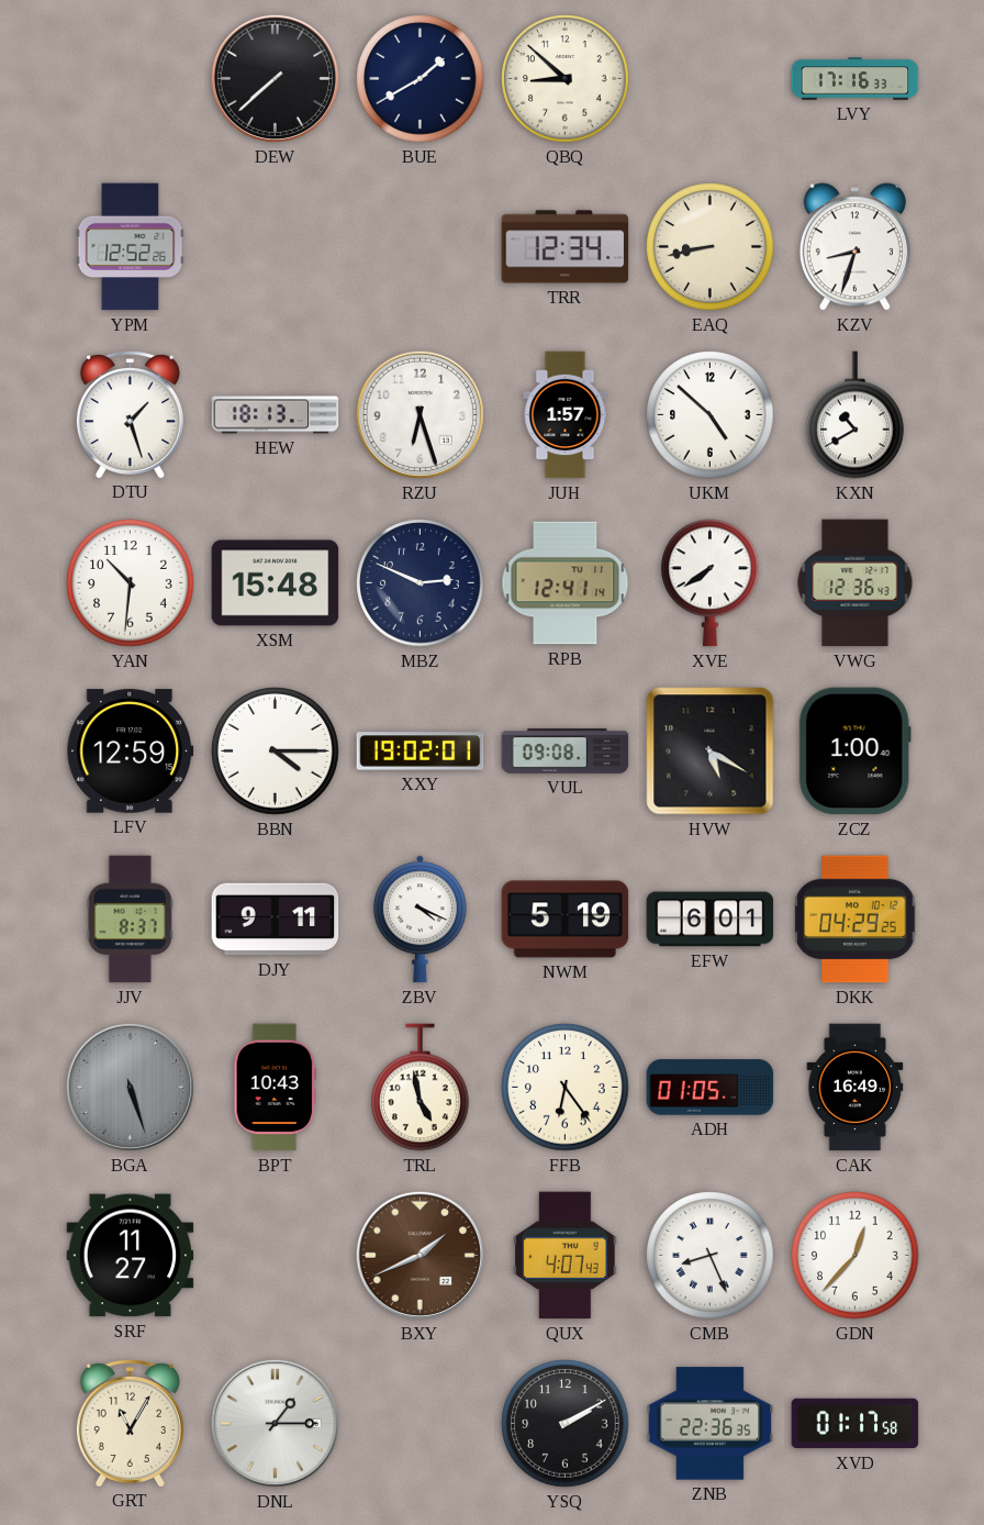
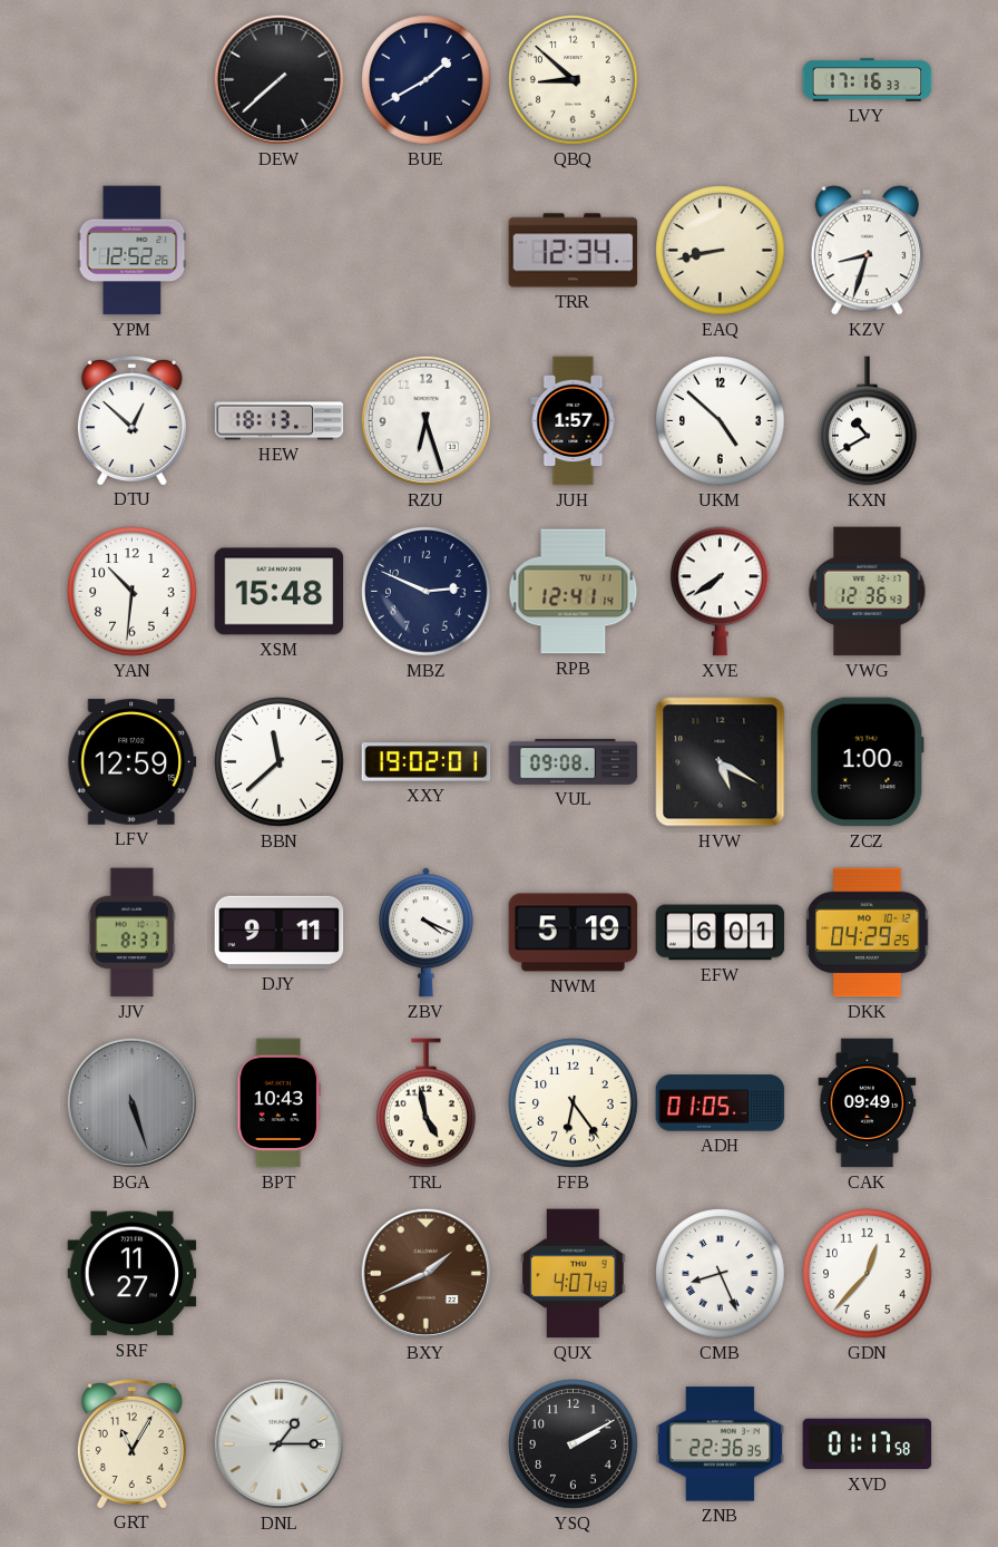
DTU: 1:27 -> 12:52
BBN: 4:15 -> 11:38
CAK: 16:49 -> 09:49
